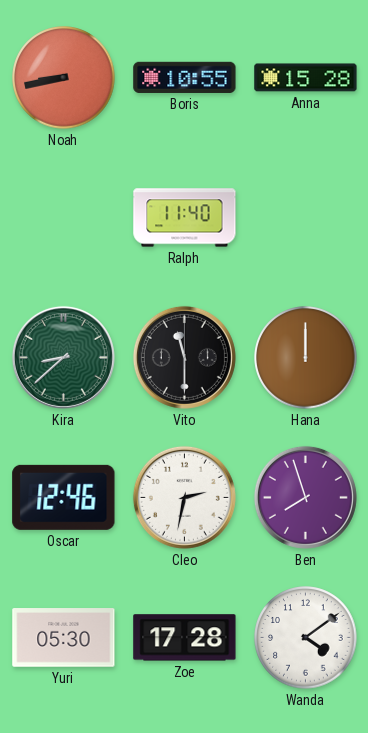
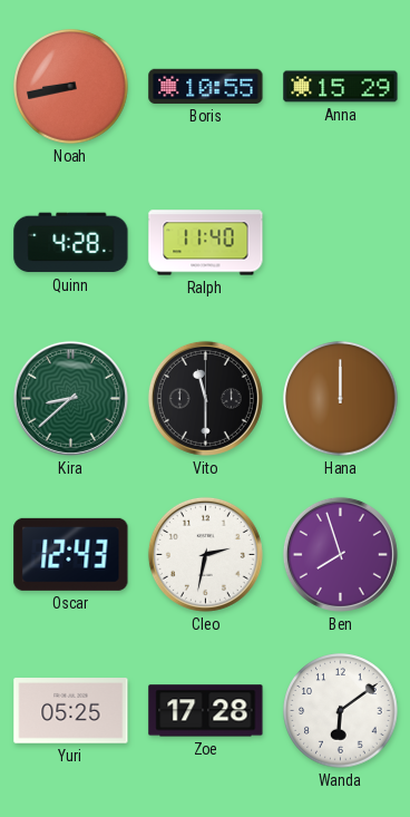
Anna: 15:28 -> 15:29
Quinn: none -> 4:28
Oscar: 12:46 -> 12:43
Yuri: 05:30 -> 05:25
Wanda: 4:09 -> 6:09
